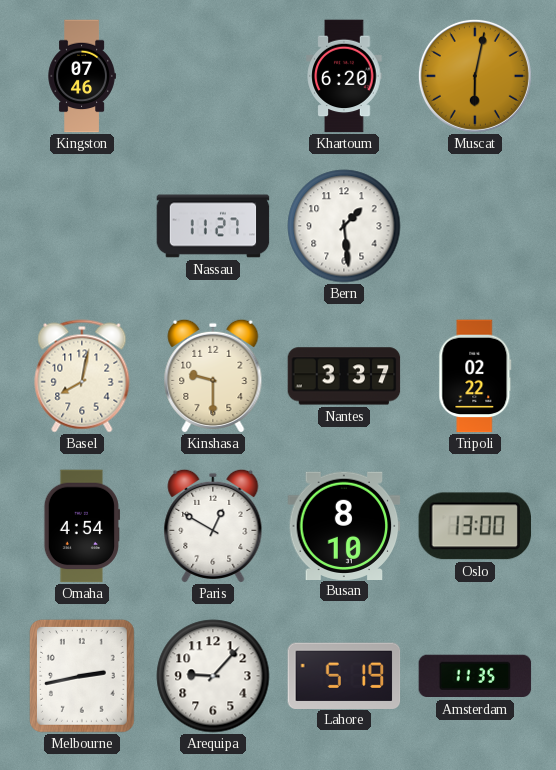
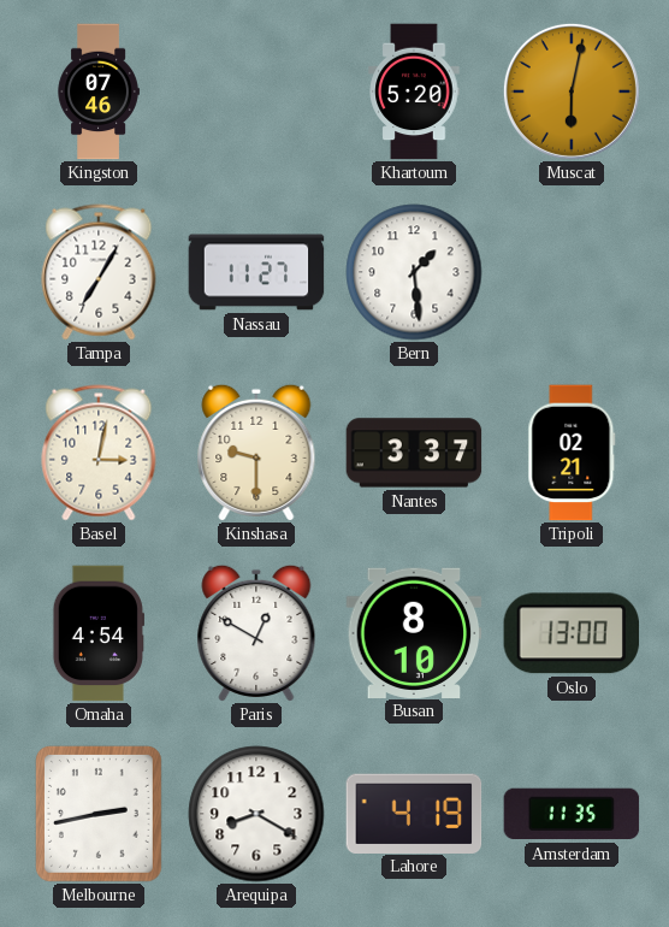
Khartoum: 6:20 -> 5:20
Tampa: none -> 7:05
Basel: 8:02 -> 3:02
Tripoli: 02:22 -> 02:21
Arequipa: 9:07 -> 8:20
Lahore: 5:19 -> 4:19
